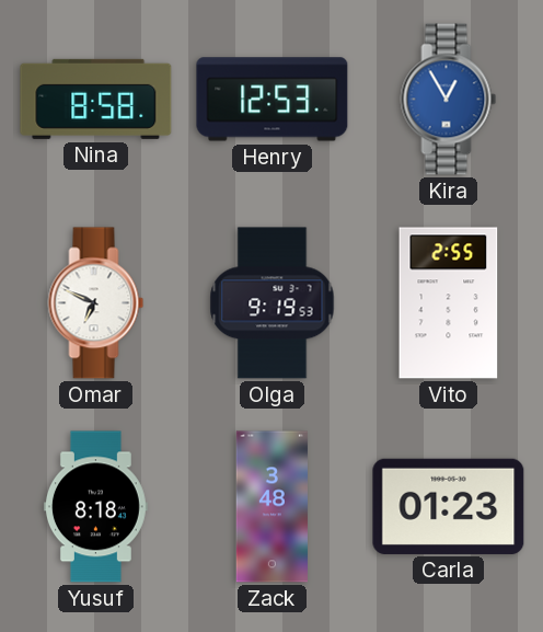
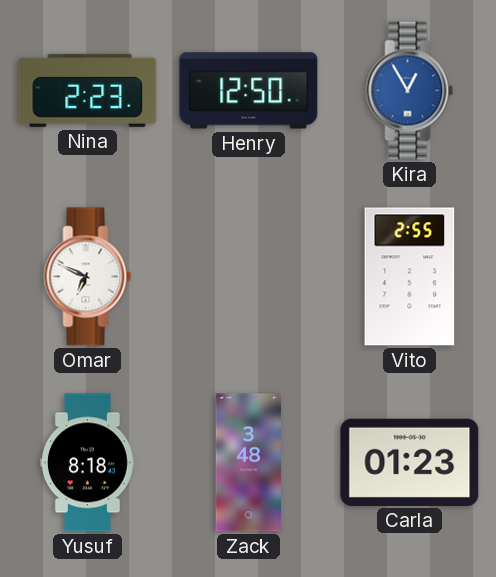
Nina: 8:58 -> 2:23
Henry: 12:53 -> 12:50
Olga: 9:19 -> none
